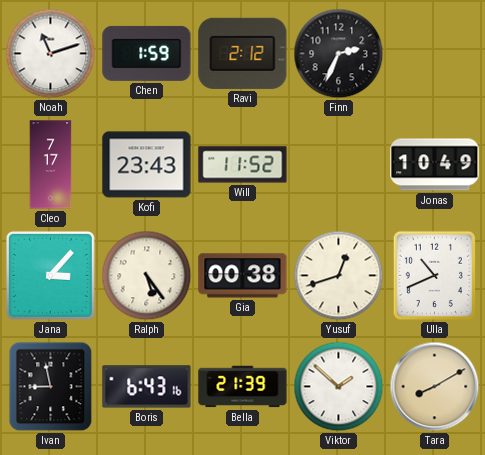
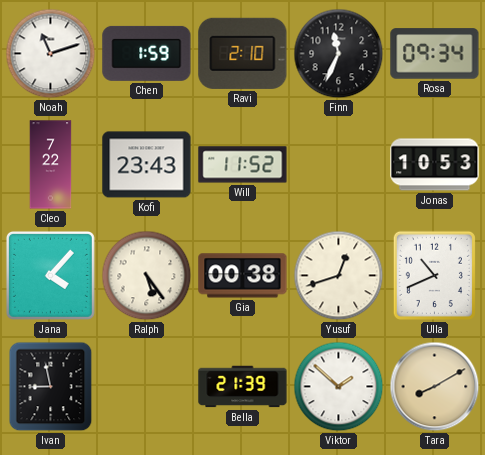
Ravi: 2:12 -> 2:10
Finn: 2:34 -> 11:34
Rosa: none -> 09:34
Cleo: 7:17 -> 7:22
Jonas: 10:49 -> 10:53
Jana: 3:07 -> 4:07
Boris: 6:43 -> none
